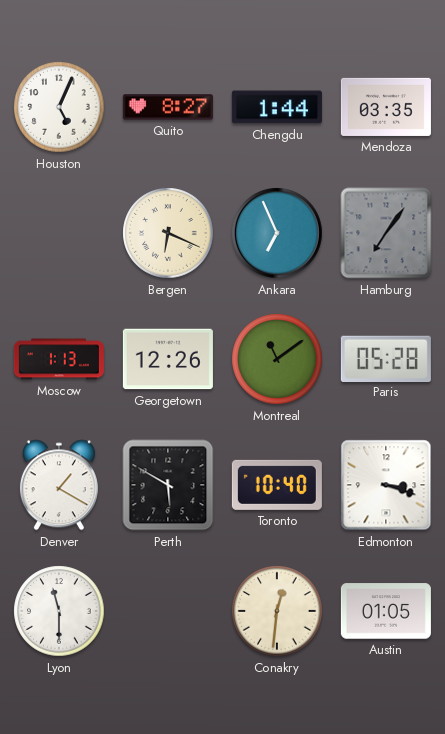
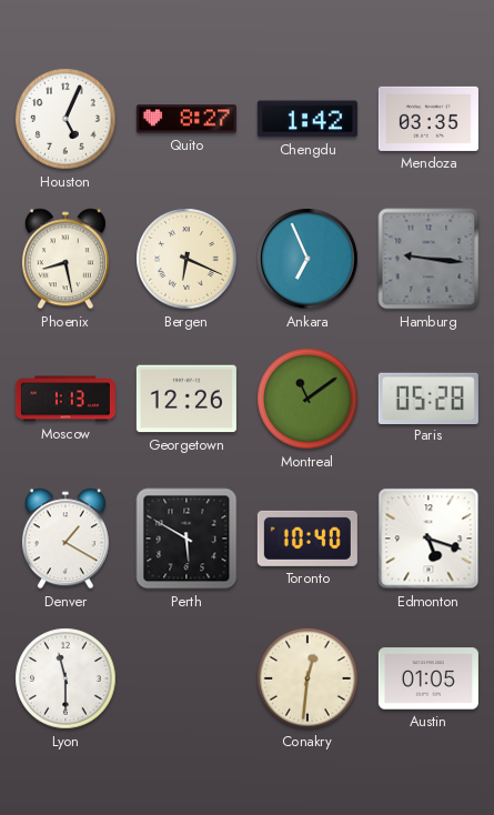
Chengdu: 1:44 -> 1:42
Phoenix: none -> 8:28
Hamburg: 7:06 -> 9:16
Edmonton: 3:18 -> 5:18
